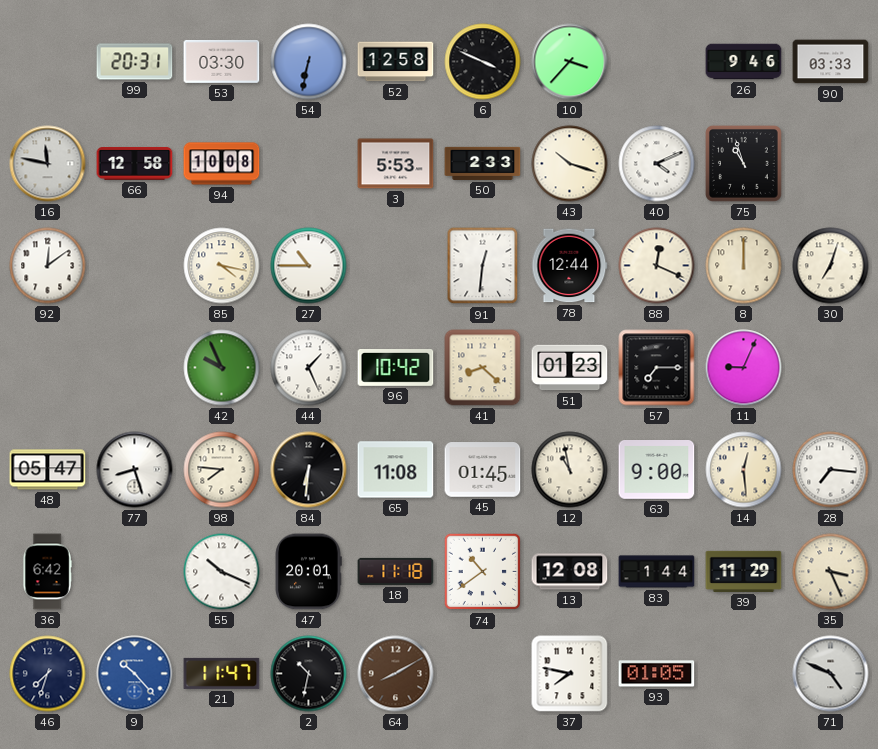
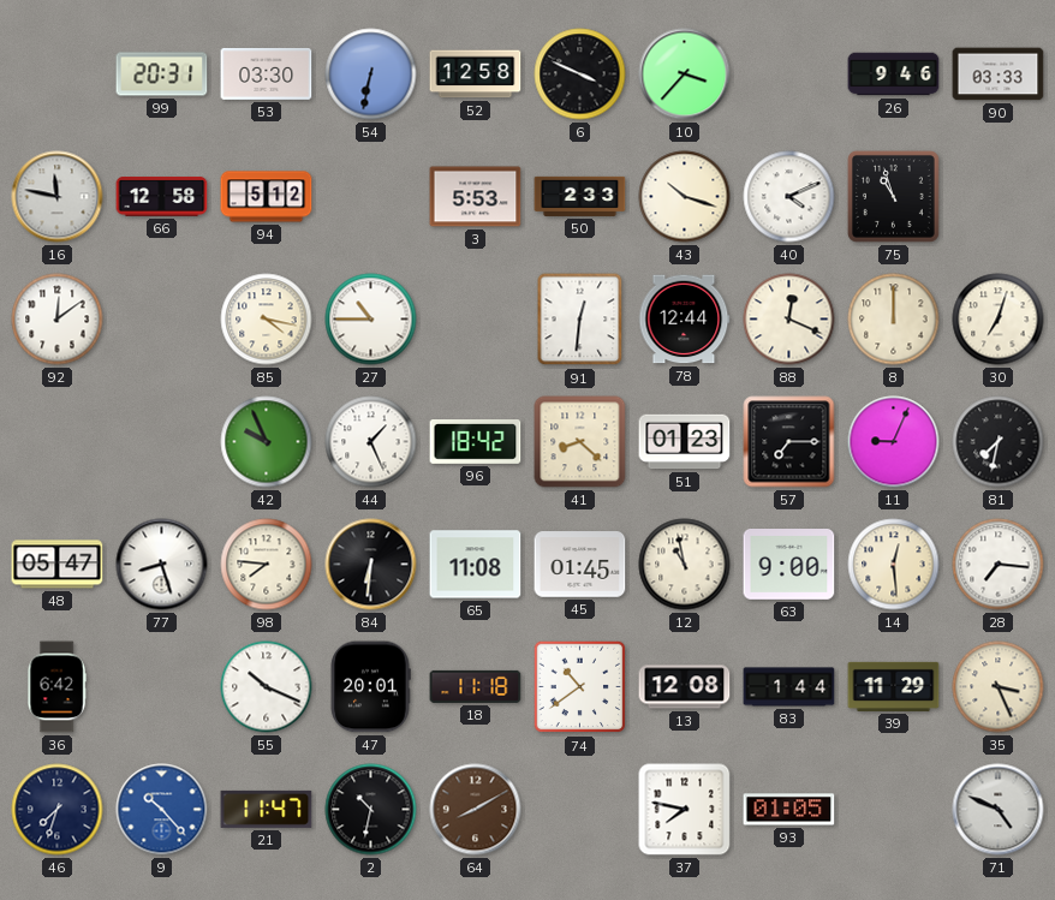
94: 10:08 -> 5:12
96: 10:42 -> 18:42
81: none -> 7:32
